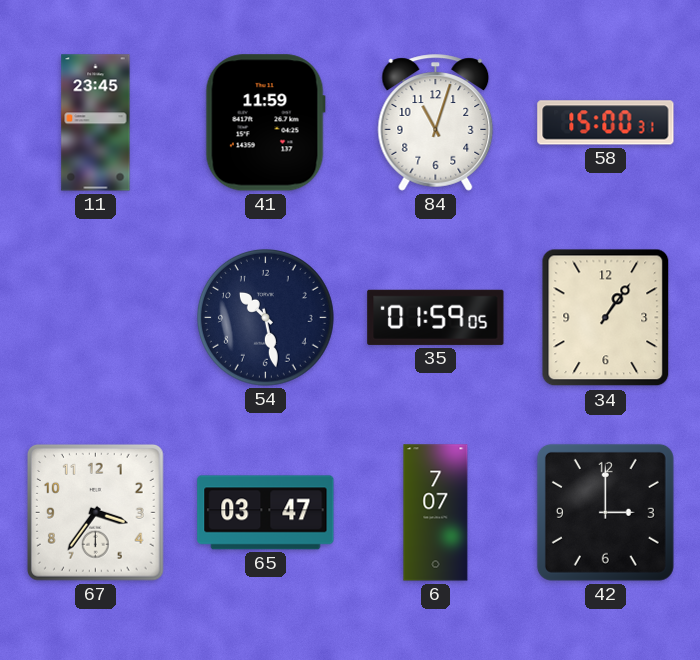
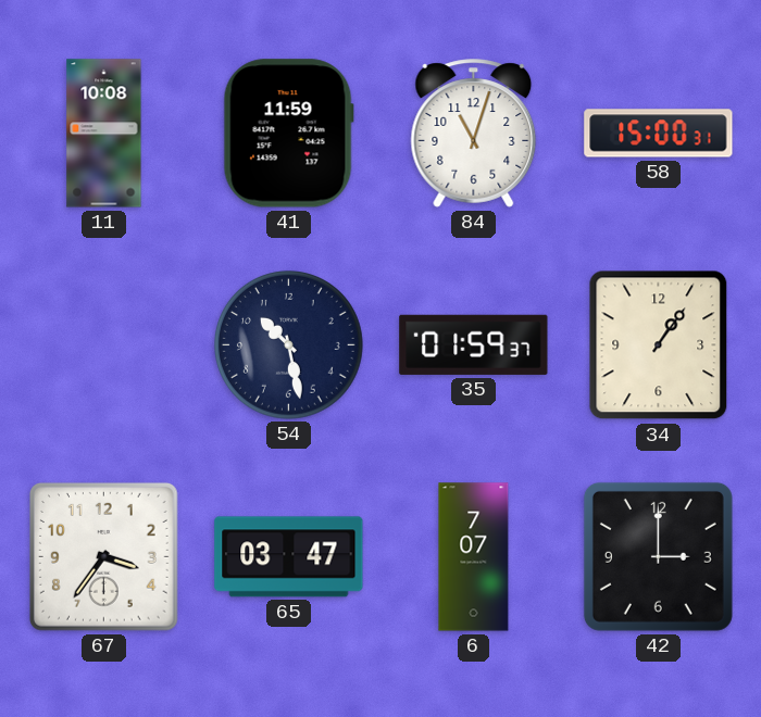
11: 23:45 -> 10:08
35: 01:59:05 -> 01:59:37
